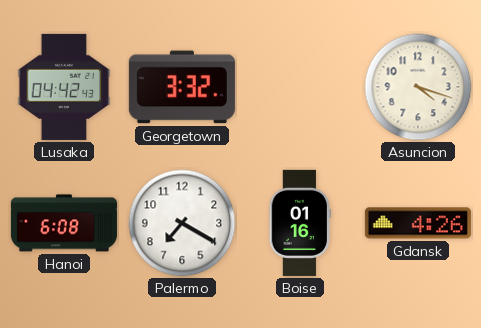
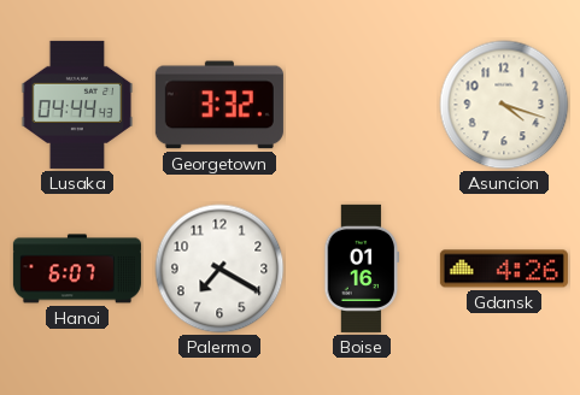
Lusaka: 04:42 -> 04:44
Hanoi: 6:08 -> 6:07
